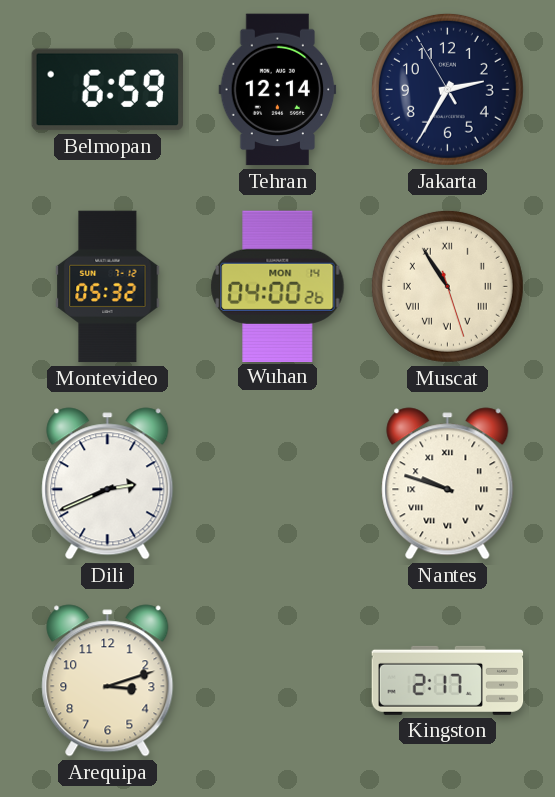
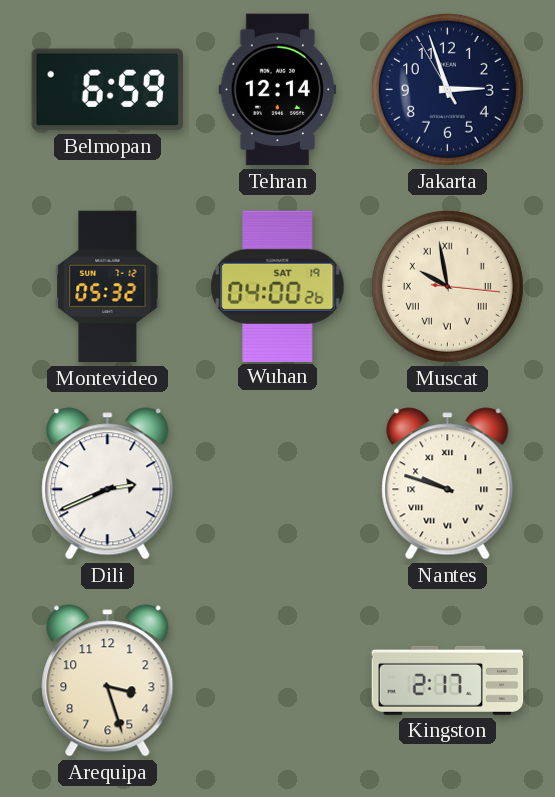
Jakarta: 2:34 -> 2:56
Wuhan date: MON 14 -> SAT 19
Muscat: 10:54 -> 9:58
Arequipa: 3:12 -> 3:27
